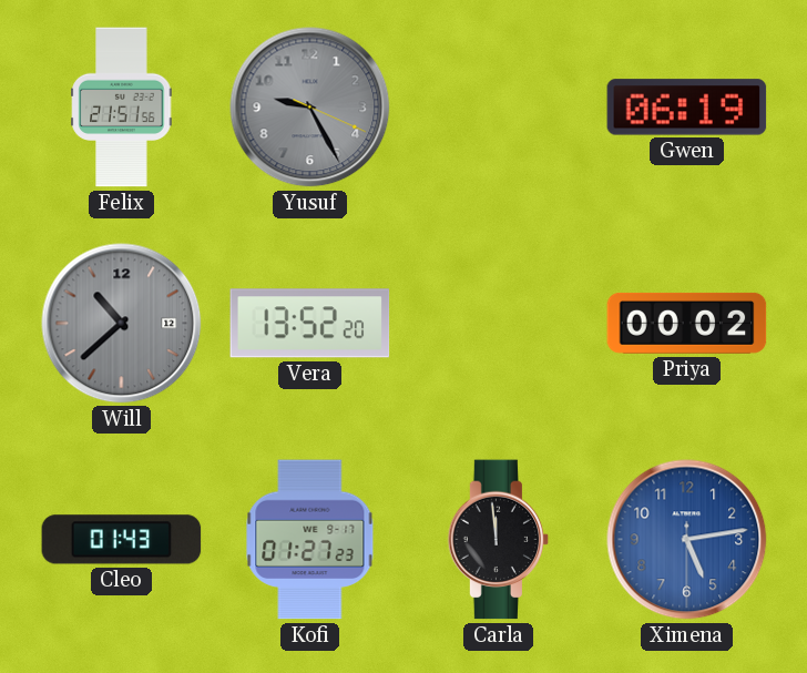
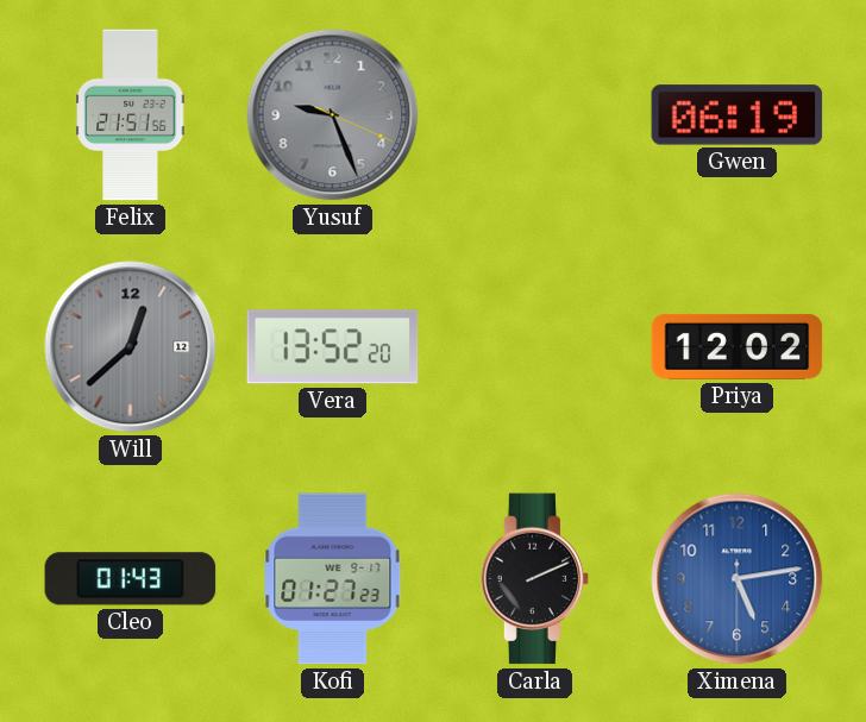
Yusuf: 9:25 -> 9:26
Will: 10:38 -> 12:38
Priya: 00:02 -> 12:02
Carla: 11:59 -> 2:11
